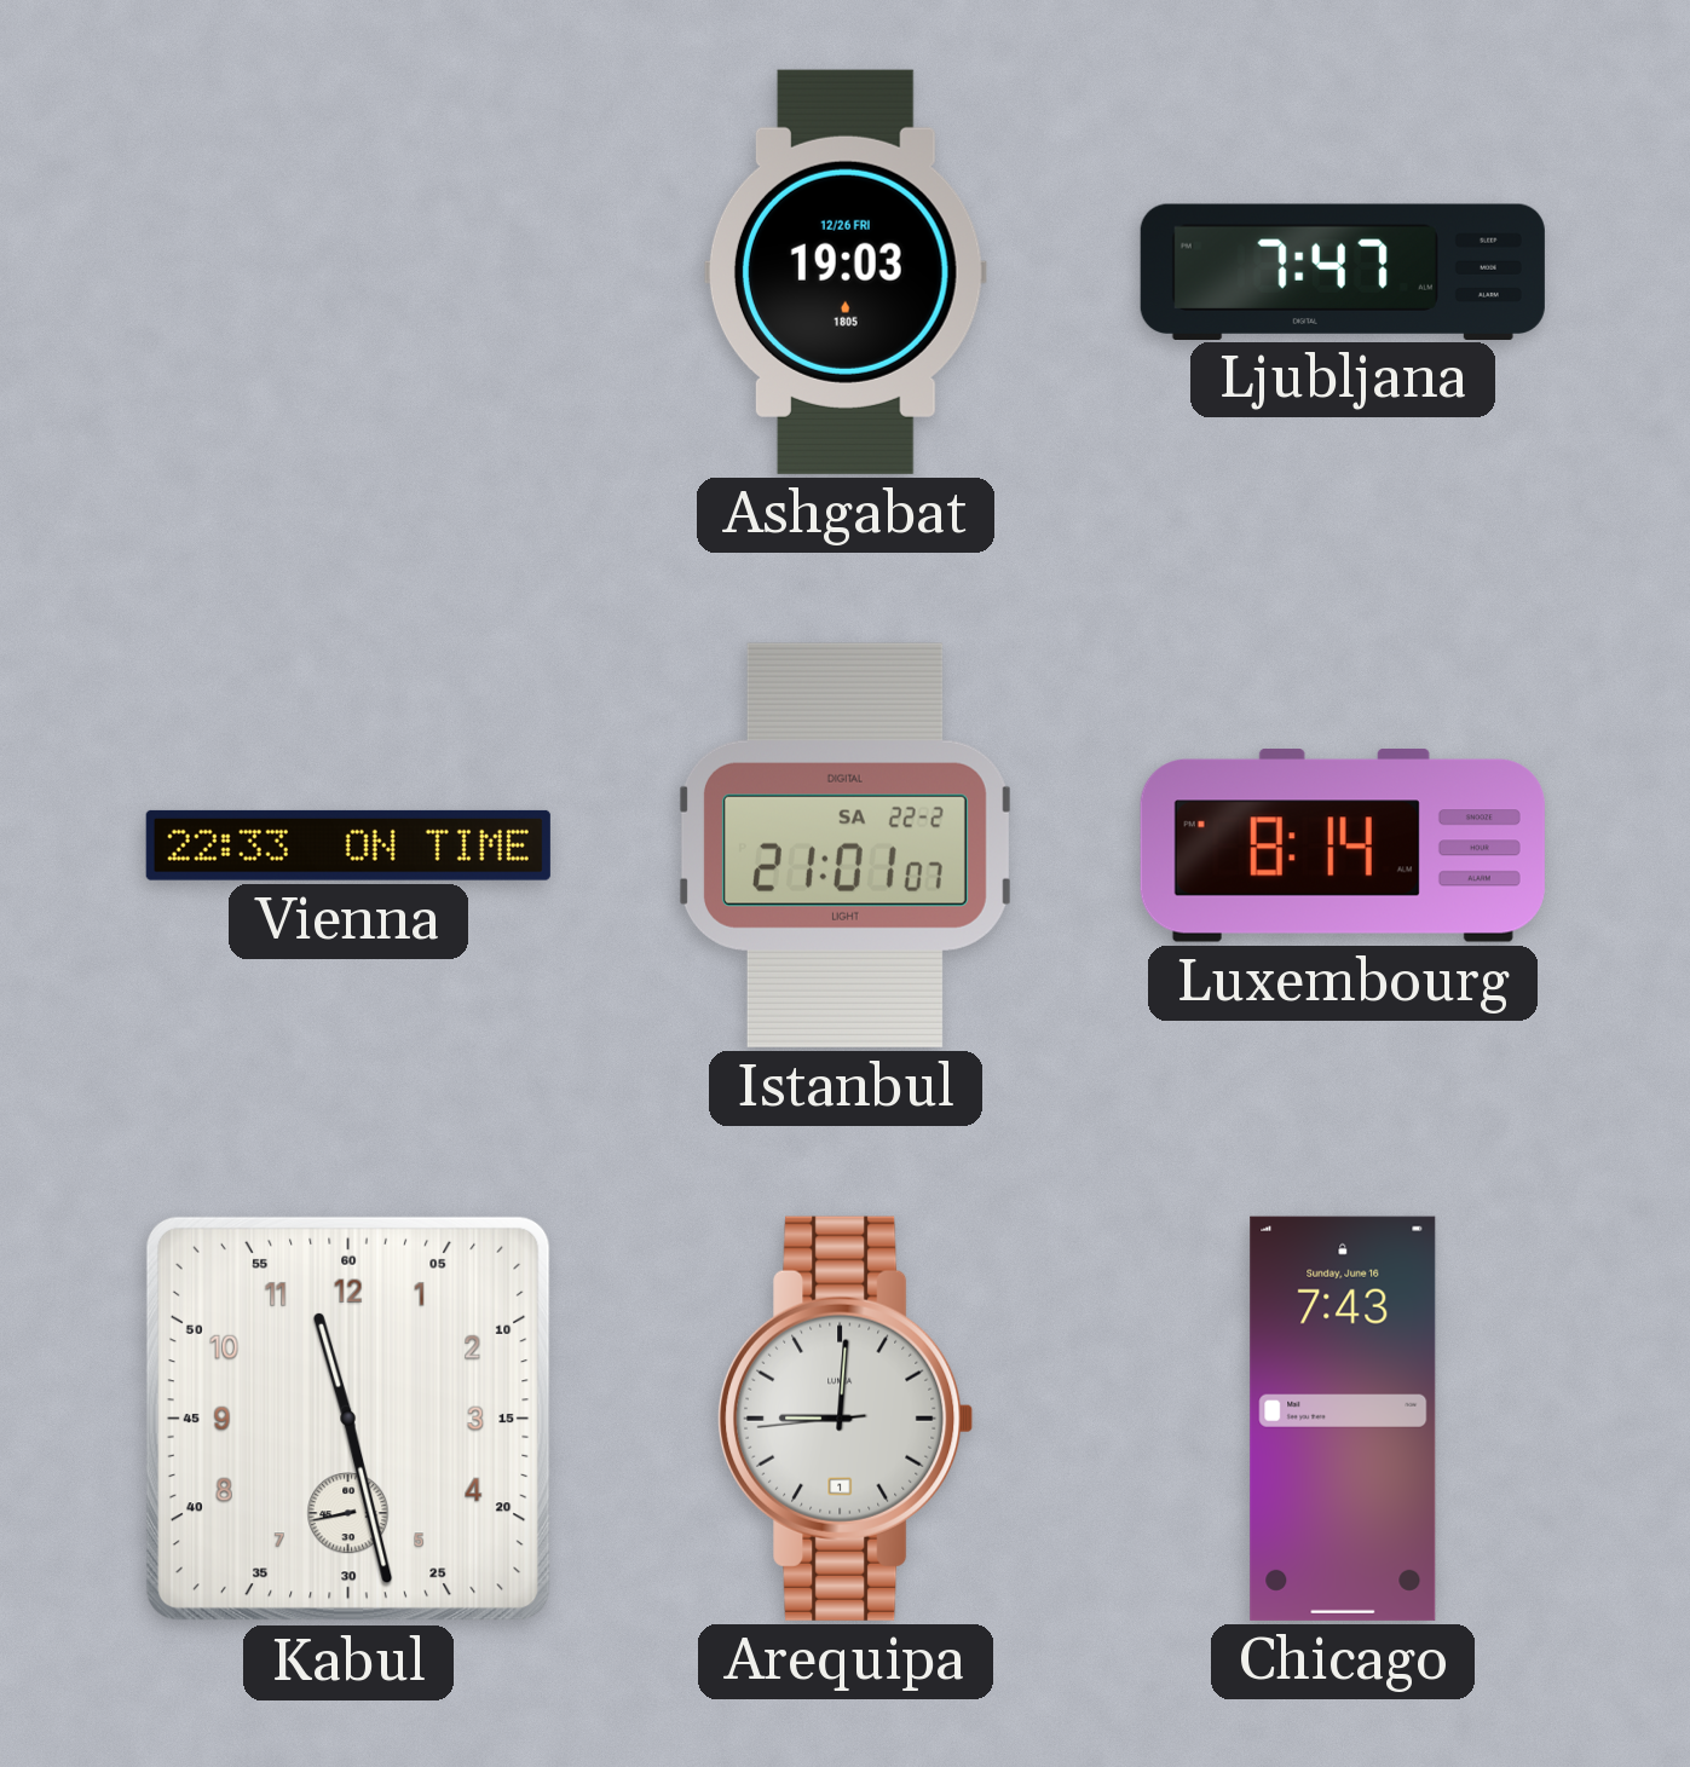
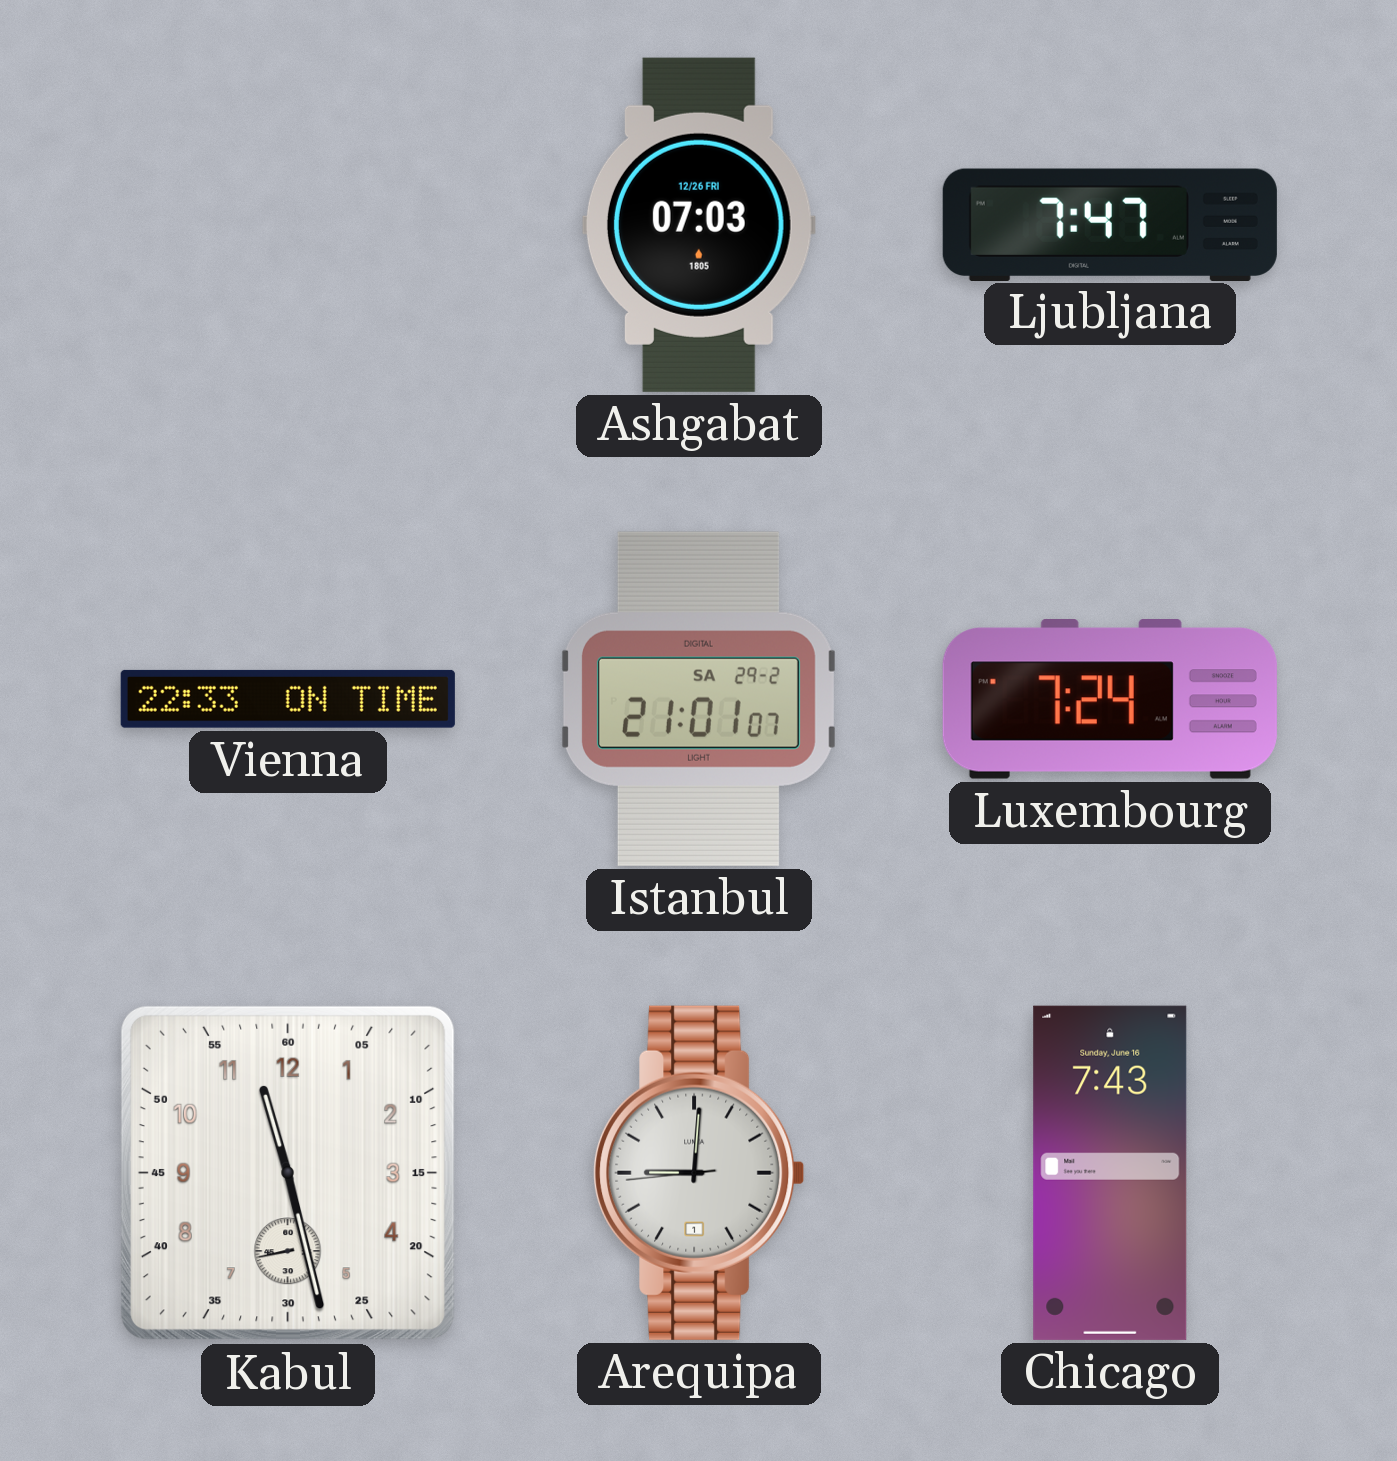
Ashgabat: 19:03 -> 07:03
Istanbul date: SA 22-2 -> SA 29-2
Luxembourg: 8:14 -> 7:24
